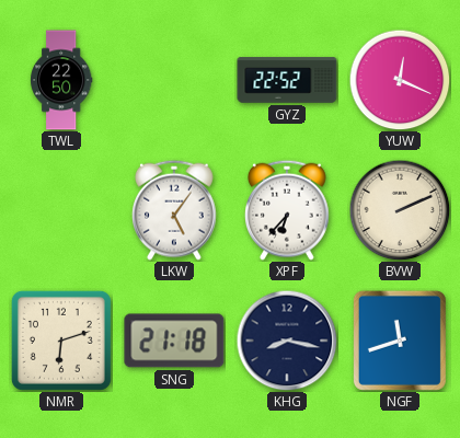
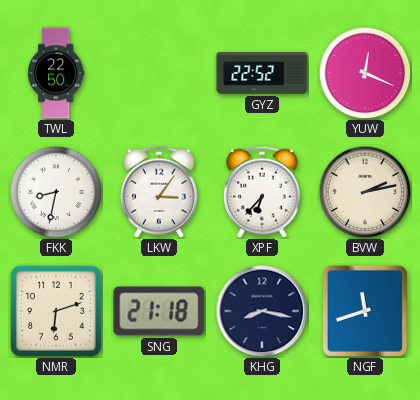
FKK: none -> 8:32
LKW: 5:06 -> 3:06
BVW: 2:11 -> 2:13
